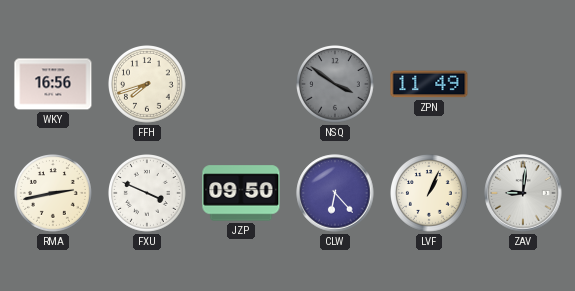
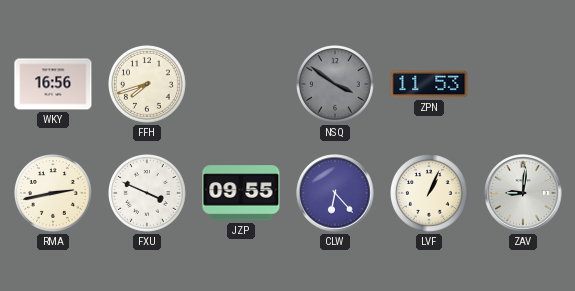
ZPN: 11:49 -> 11:53
JZP: 09:50 -> 09:55
